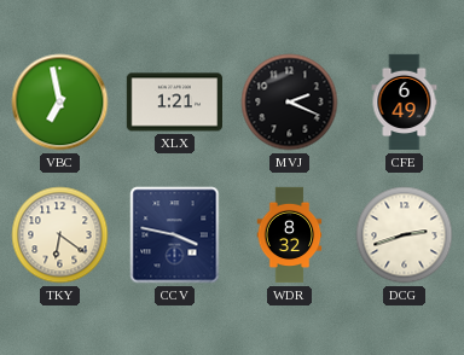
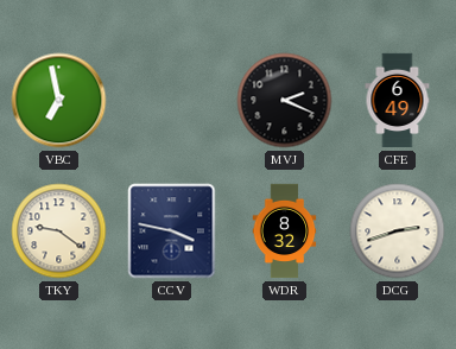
XLX: 1:21 -> none
TKY: 6:21 -> 9:21
